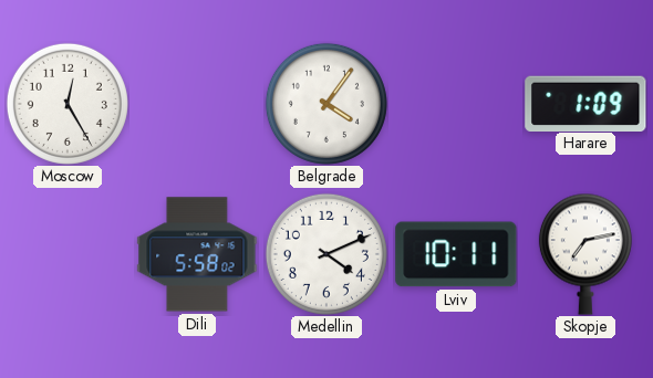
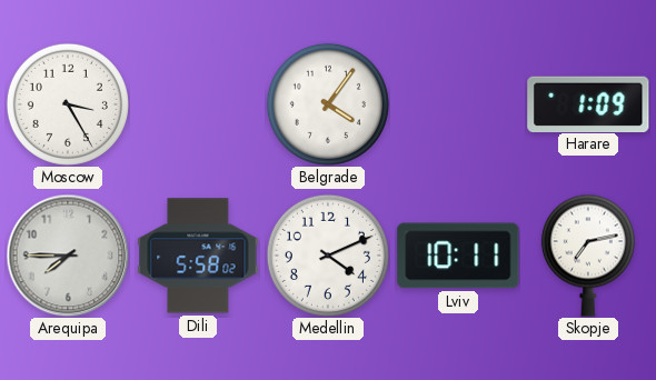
Moscow: 12:25 -> 3:25
Arequipa: none -> 7:45
